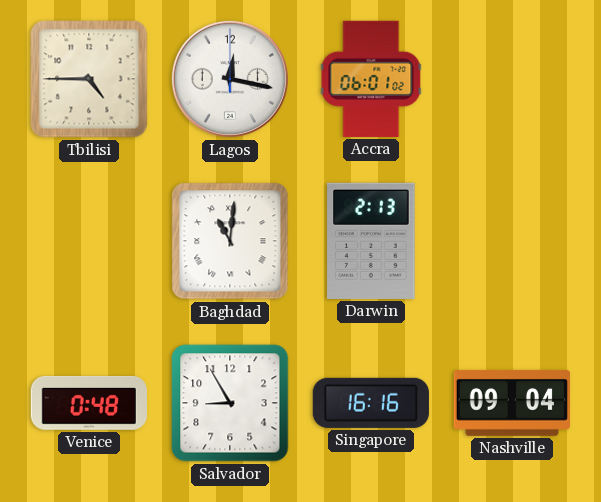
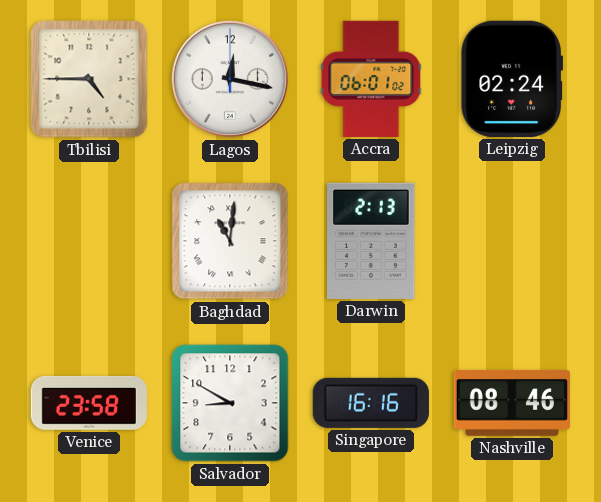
Leipzig: none -> 02:24
Venice: 0:48 -> 23:58
Salvador: 8:55 -> 8:50
Nashville: 09:04 -> 08:46
